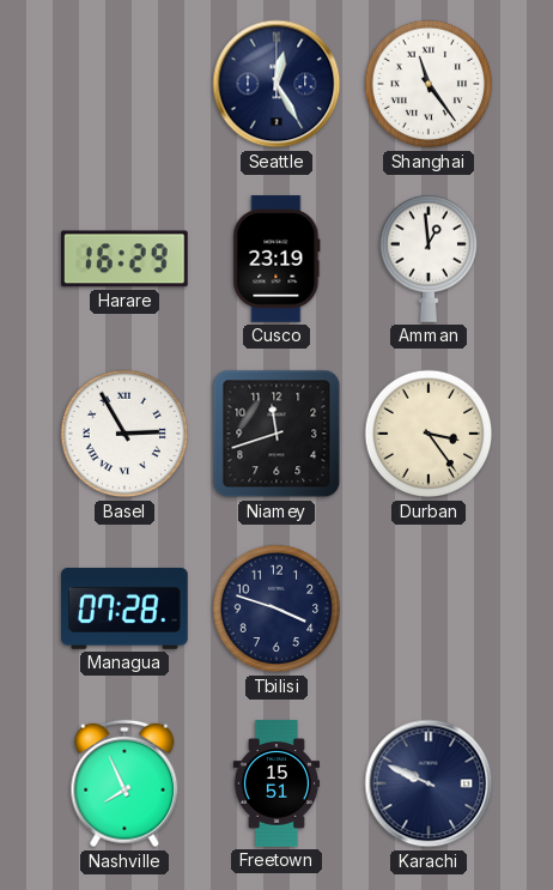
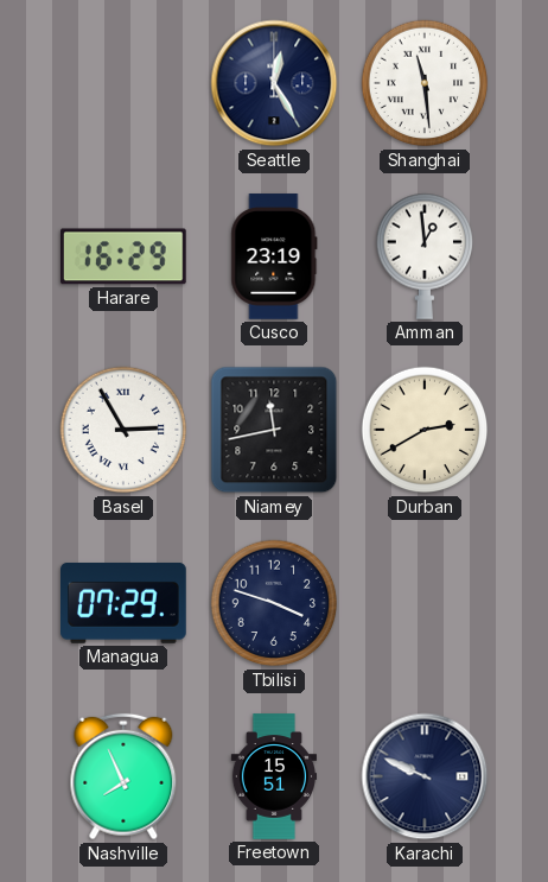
Shanghai: 11:24 -> 11:29
Niamey: 11:42 -> 11:43
Durban: 3:24 -> 2:40
Managua: 07:28 -> 07:29
